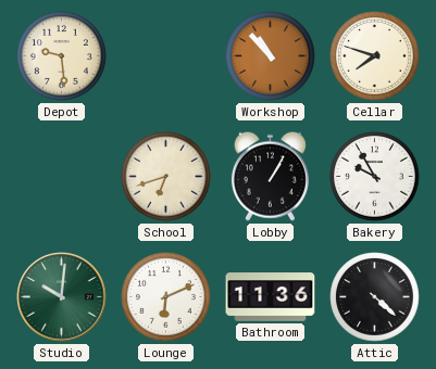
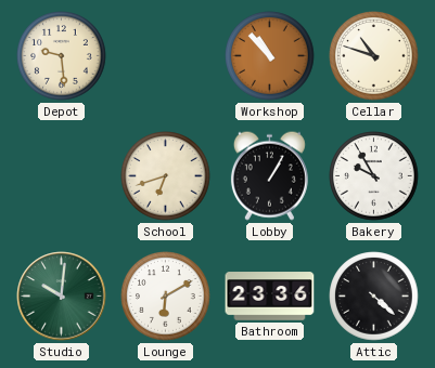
Cellar: 7:48 -> 10:48
Lounge: 6:11 -> 6:10
Bathroom: 11:36 -> 23:36
